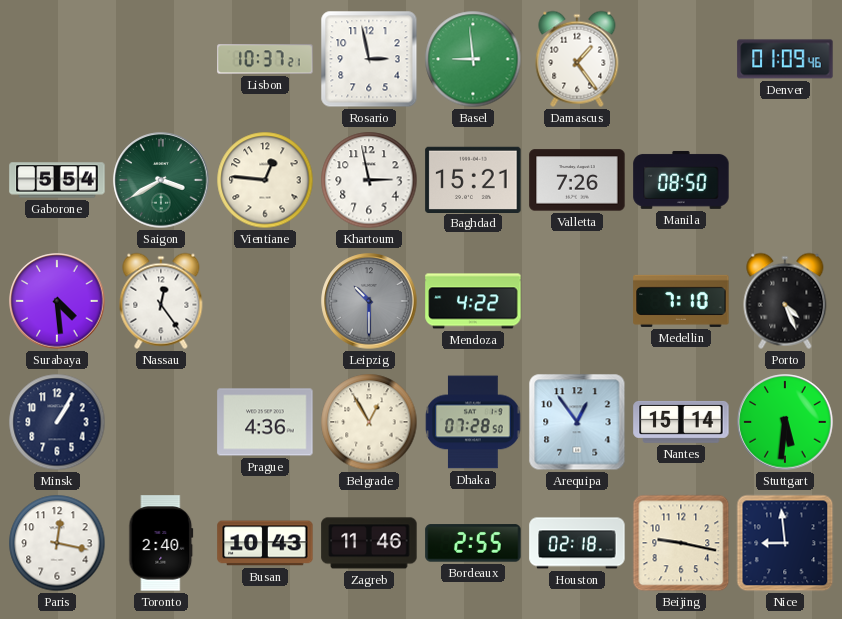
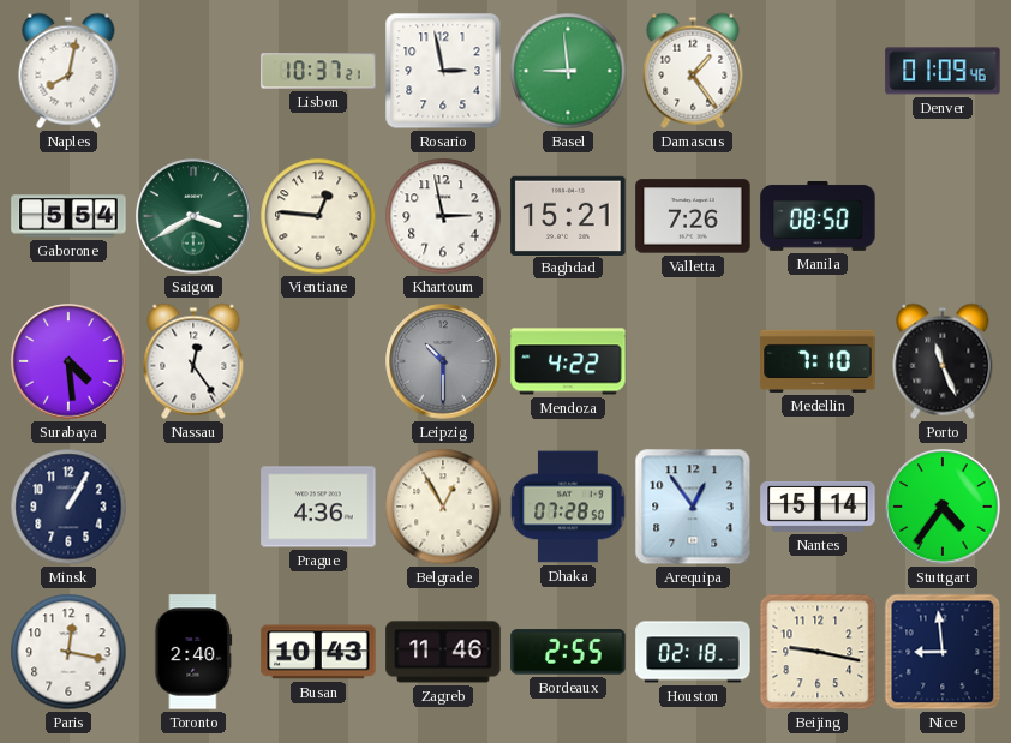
Naples: none -> 8:02
Porto: 4:26 -> 11:26
Stuttgart: 5:31 -> 4:36
